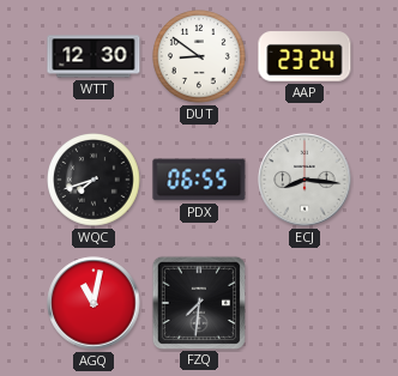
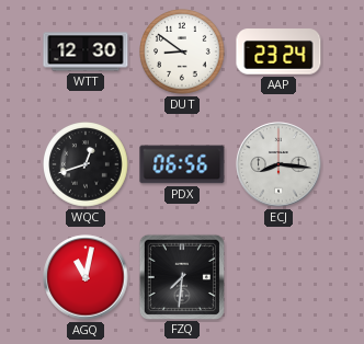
WQC: 7:42 -> 12:42
PDX: 06:55 -> 06:56
